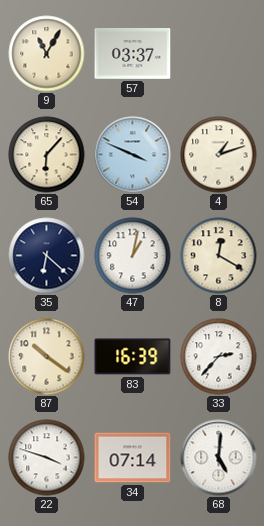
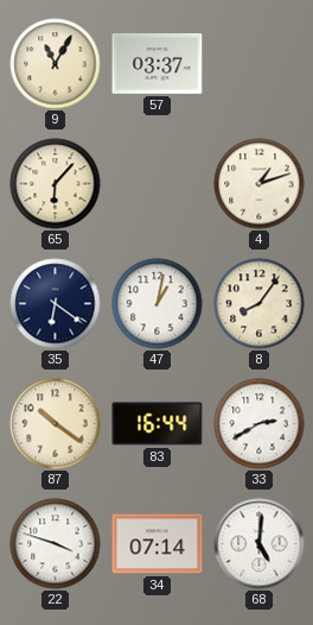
54: 3:49 -> none
35: 6:22 -> 6:21
8: 12:20 -> 8:06
83: 16:39 -> 16:44
33: 2:37 -> 2:40
